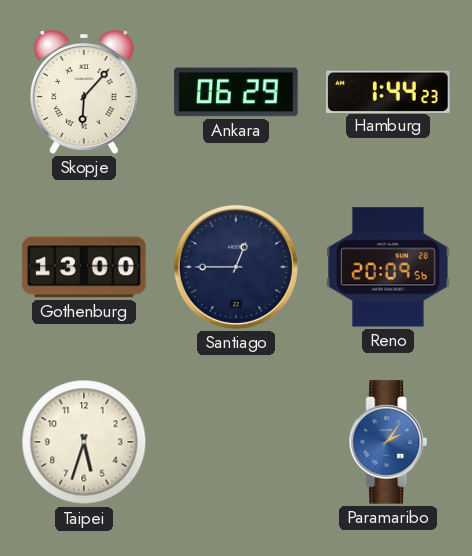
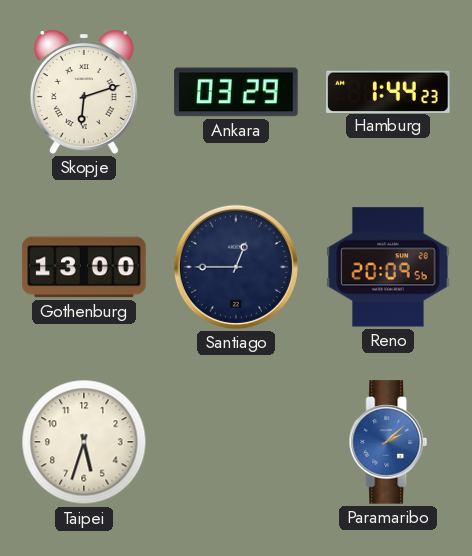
Skopje: 6:07 -> 6:12
Ankara: 06:29 -> 03:29
Paramaribo: 2:06 -> 2:08
